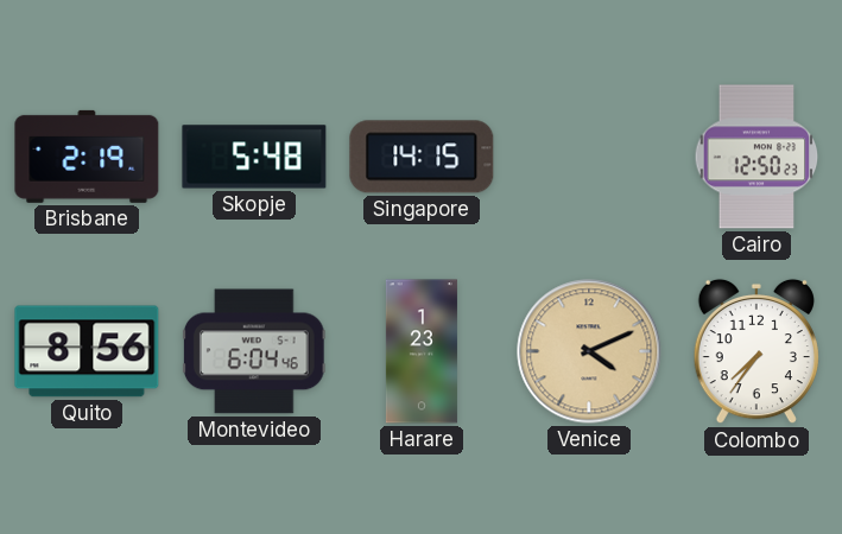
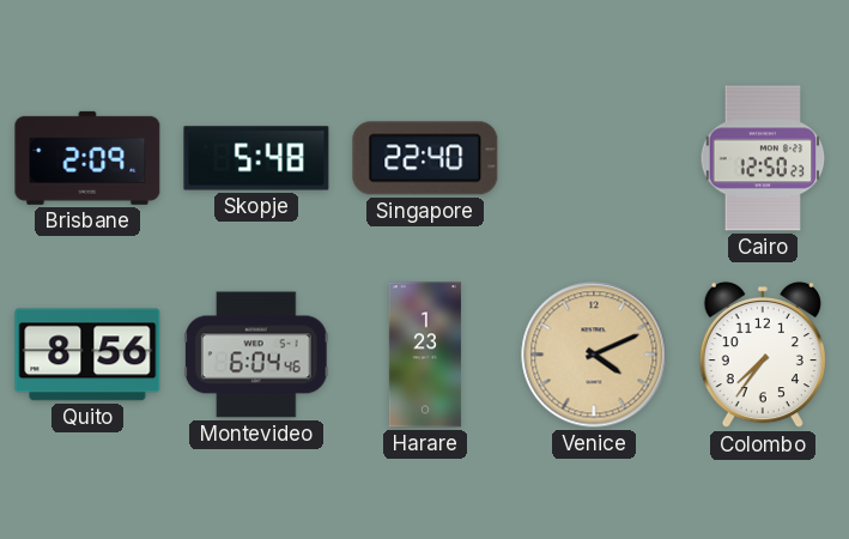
Brisbane: 2:19 -> 2:09
Singapore: 14:15 -> 22:40
